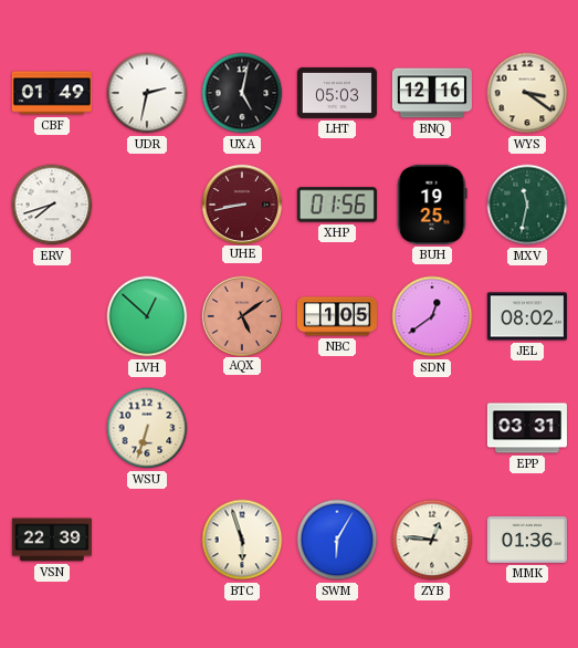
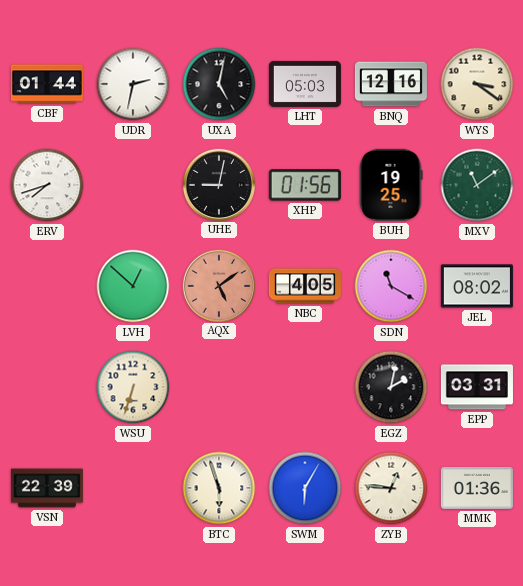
CBF: 01:49 -> 01:44
UHE: 8:43 -> 9:02
UHE dial: burgundy -> black
MXV: 11:32 -> 11:09
NBC: 1:05 -> 4:05
SDN: 12:39 -> 11:20
EGZ: none -> 2:02
